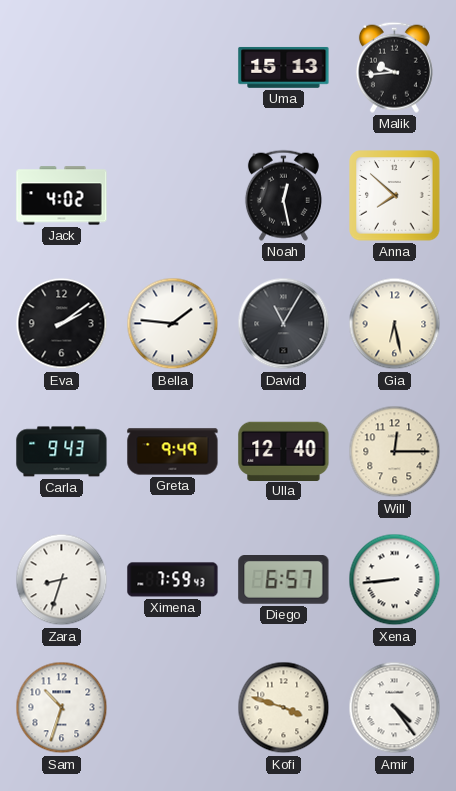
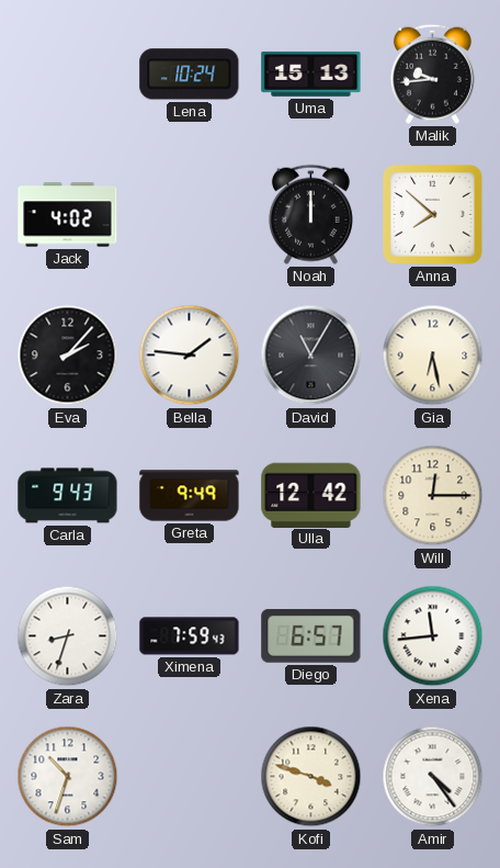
Lena: none -> 10:24
Noah: 12:28 -> 12:00
Eva: 2:09 -> 2:07
Ulla: 12:40 -> 12:42
Xena: 8:44 -> 11:44
